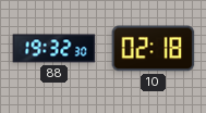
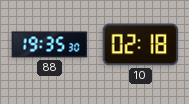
88: 19:32 -> 19:35
